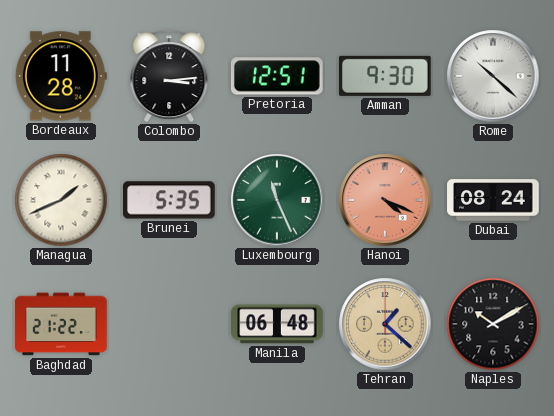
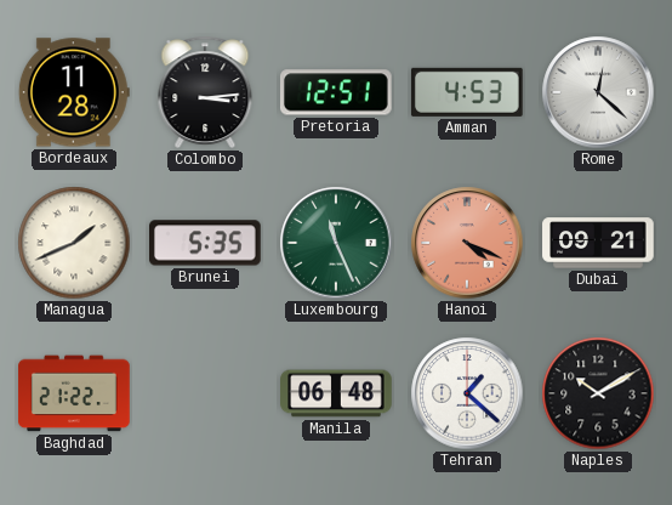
Amman: 9:30 -> 4:53
Rome: 10:22 -> 12:22
Dubai: 08:24 -> 09:21
Tehran dial: champagne -> white
